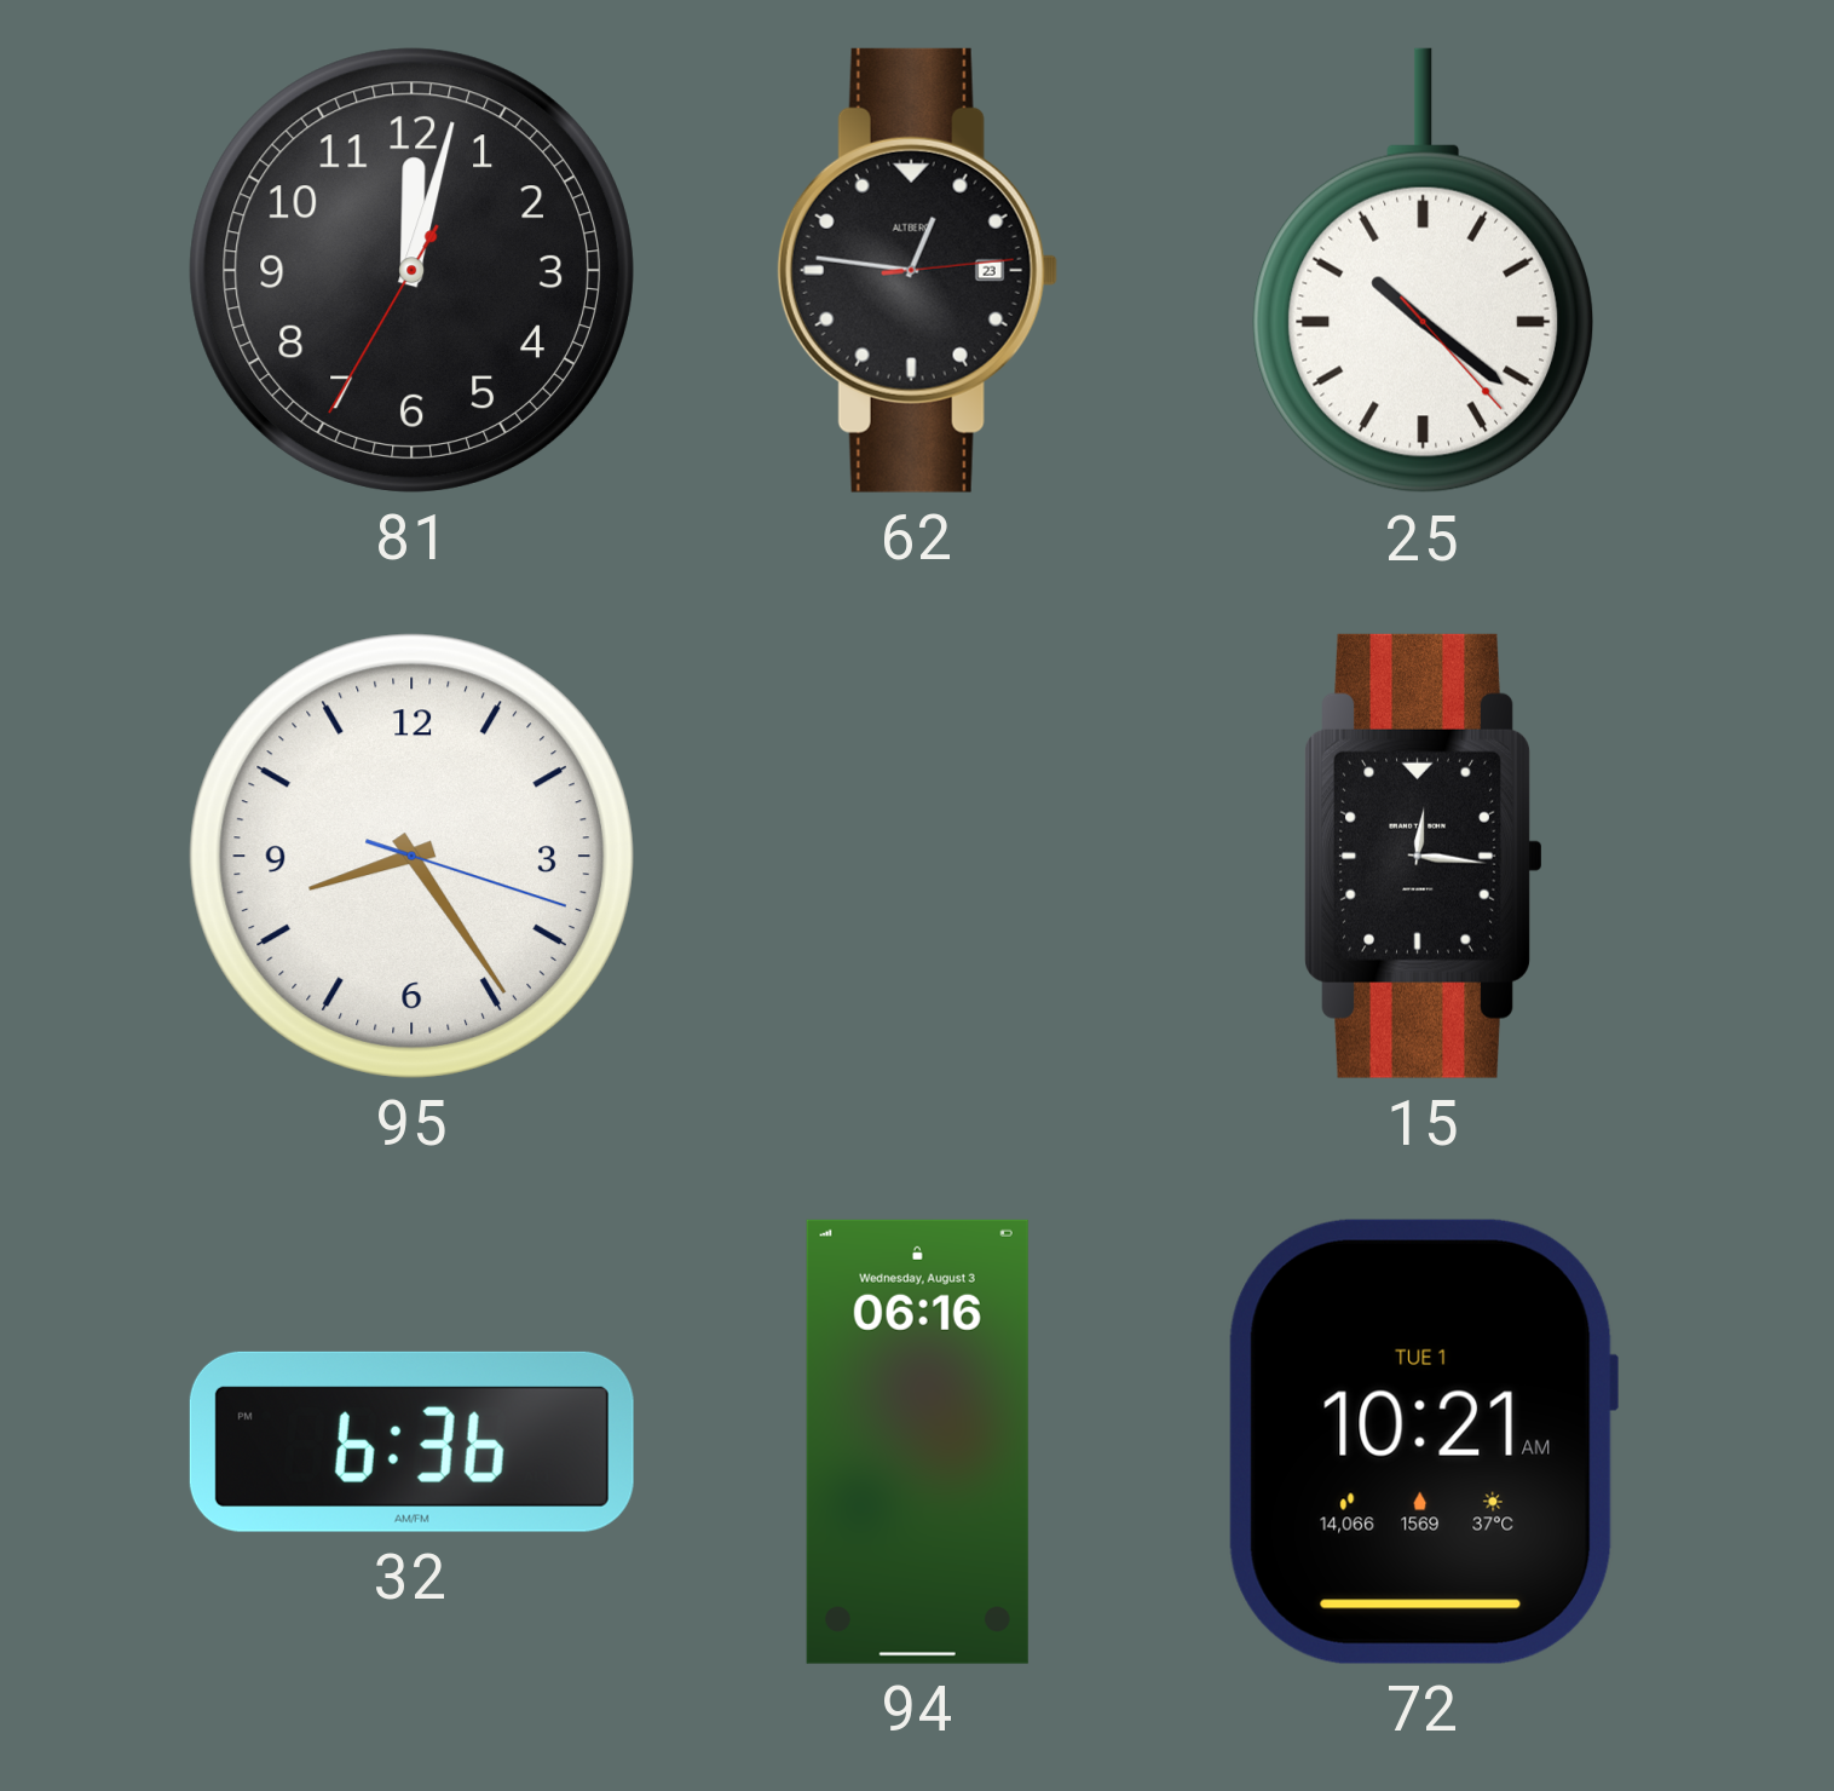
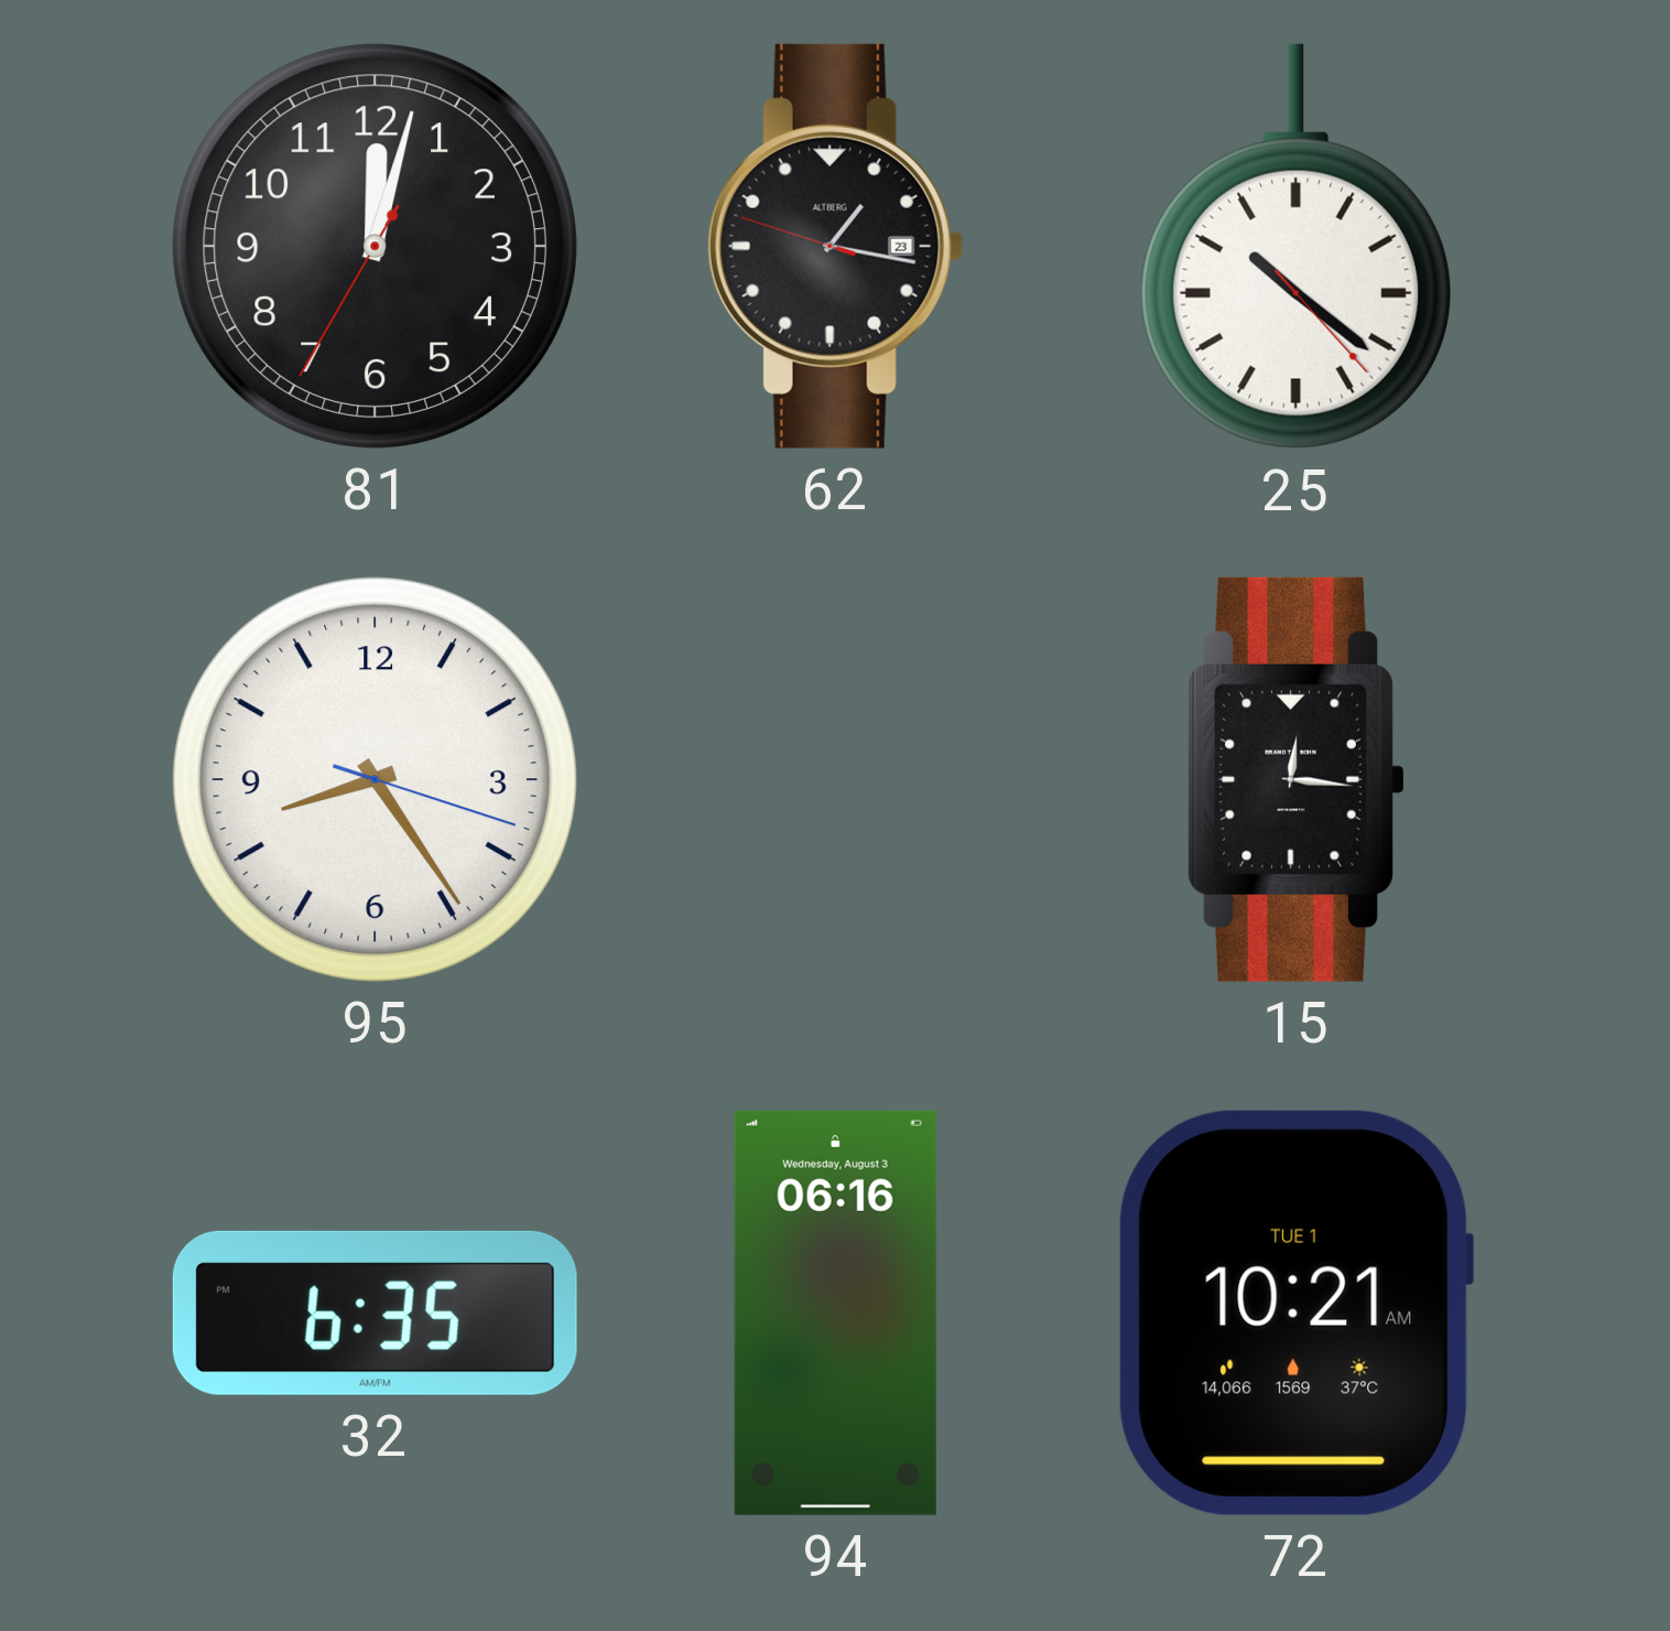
62: 12:46 -> 1:16
32: 6:36 -> 6:35
